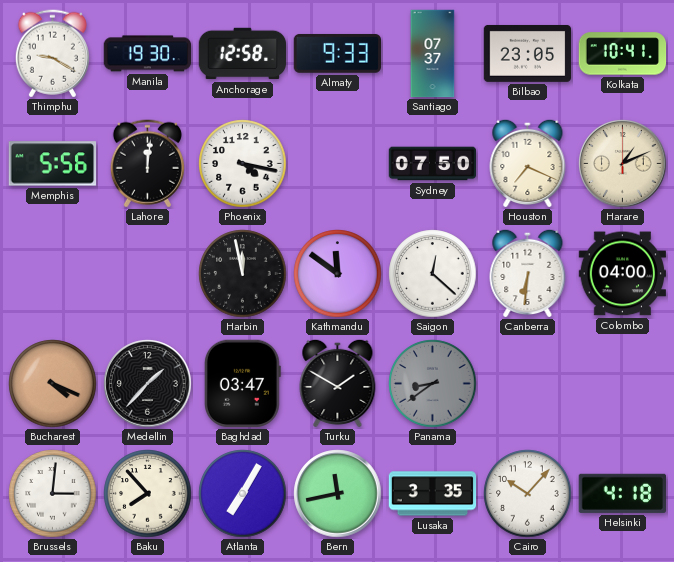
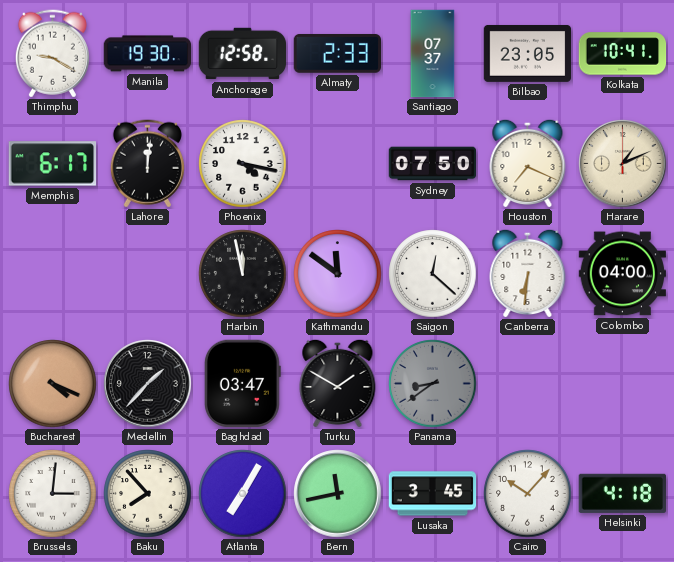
Almaty: 9:33 -> 2:33
Memphis: 5:56 -> 6:17
Lusaka: 3:35 -> 3:45
